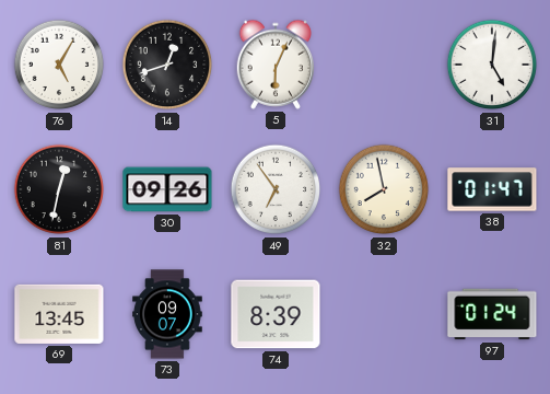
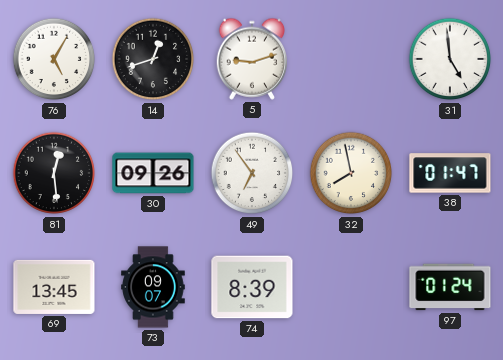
5: 6:04 -> 9:12
31: 5:01 -> 4:59
81: 12:32 -> 12:29
